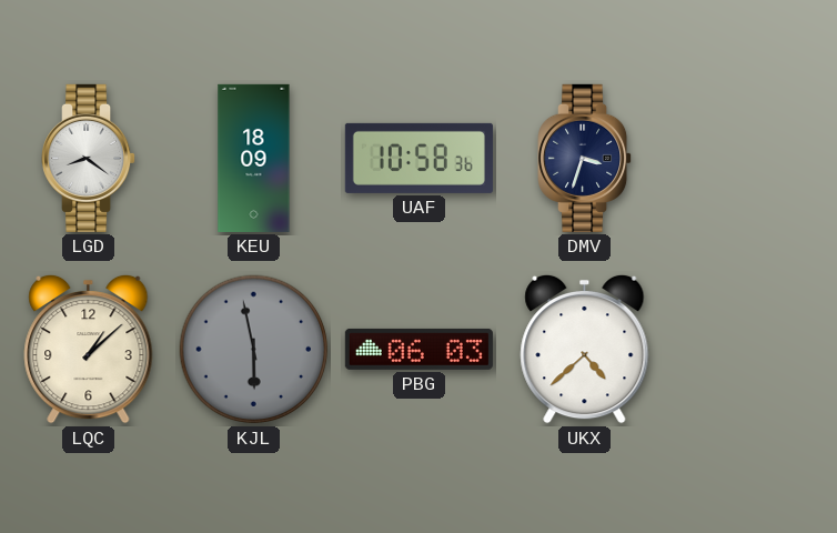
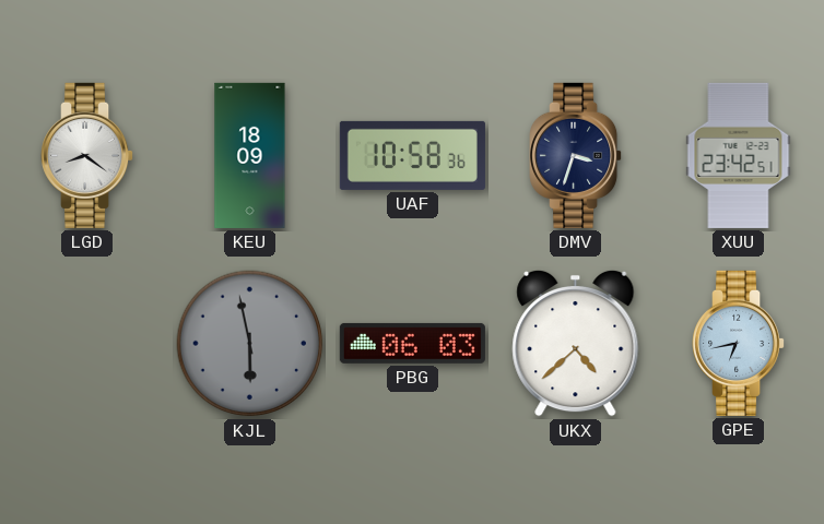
XUU: none -> 23:42
LQC: 1:08 -> none
GPE: none -> 6:43
